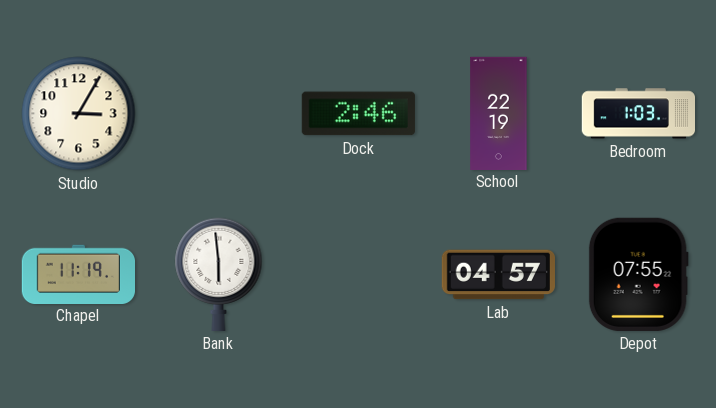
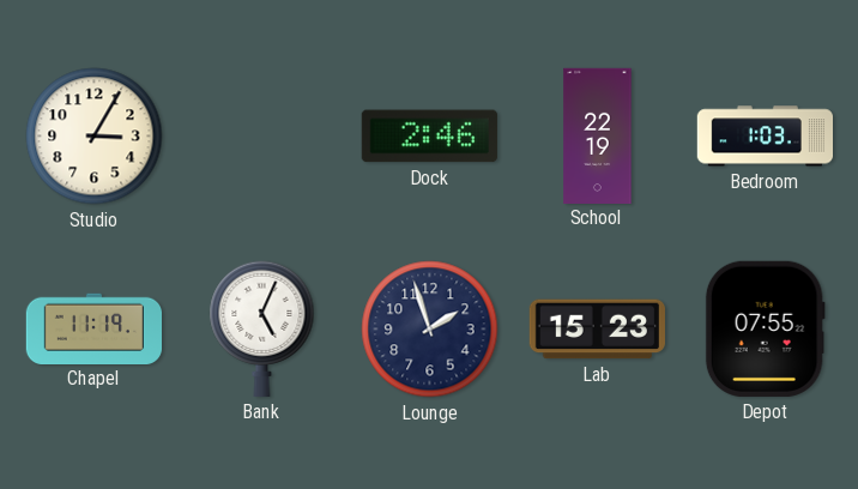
Bank: 5:59 -> 5:04
Lounge: none -> 1:57
Lab: 04:57 -> 15:23
